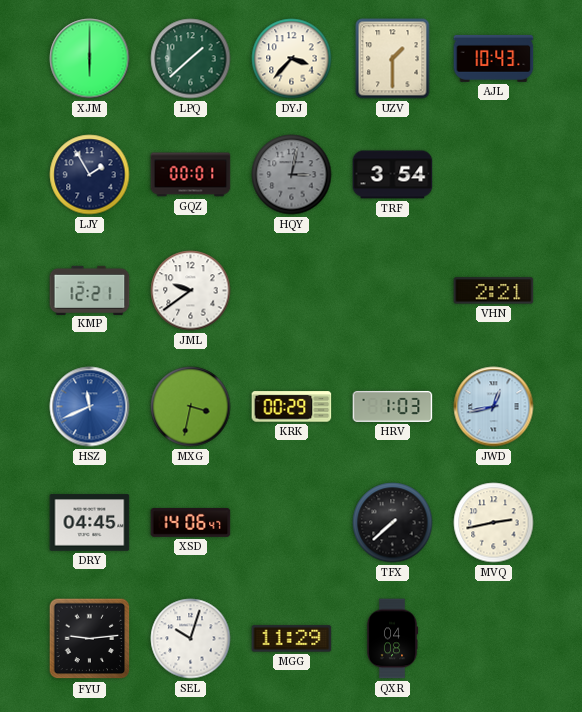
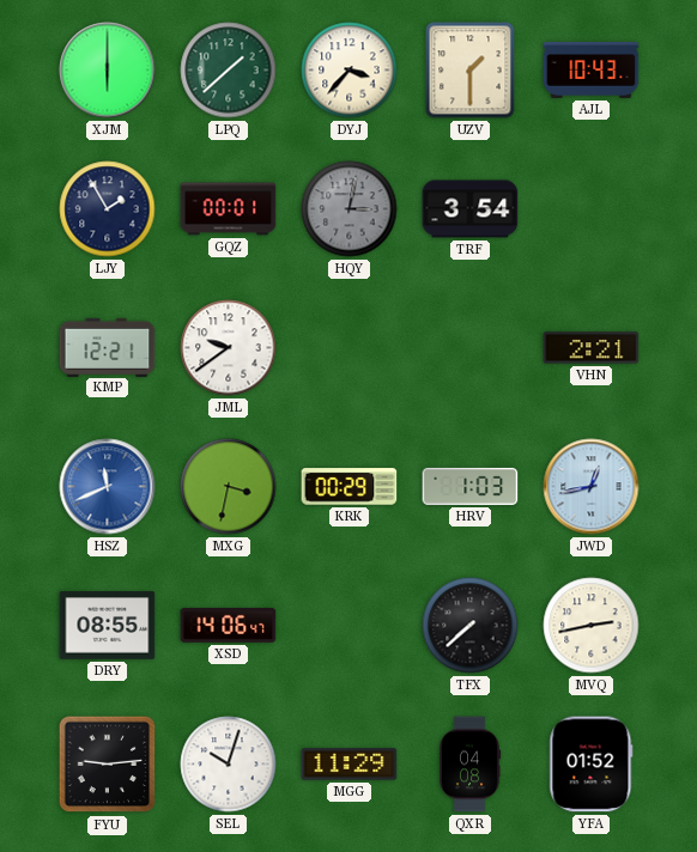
DRY: 04:45 -> 08:55
YFA: none -> 01:52
